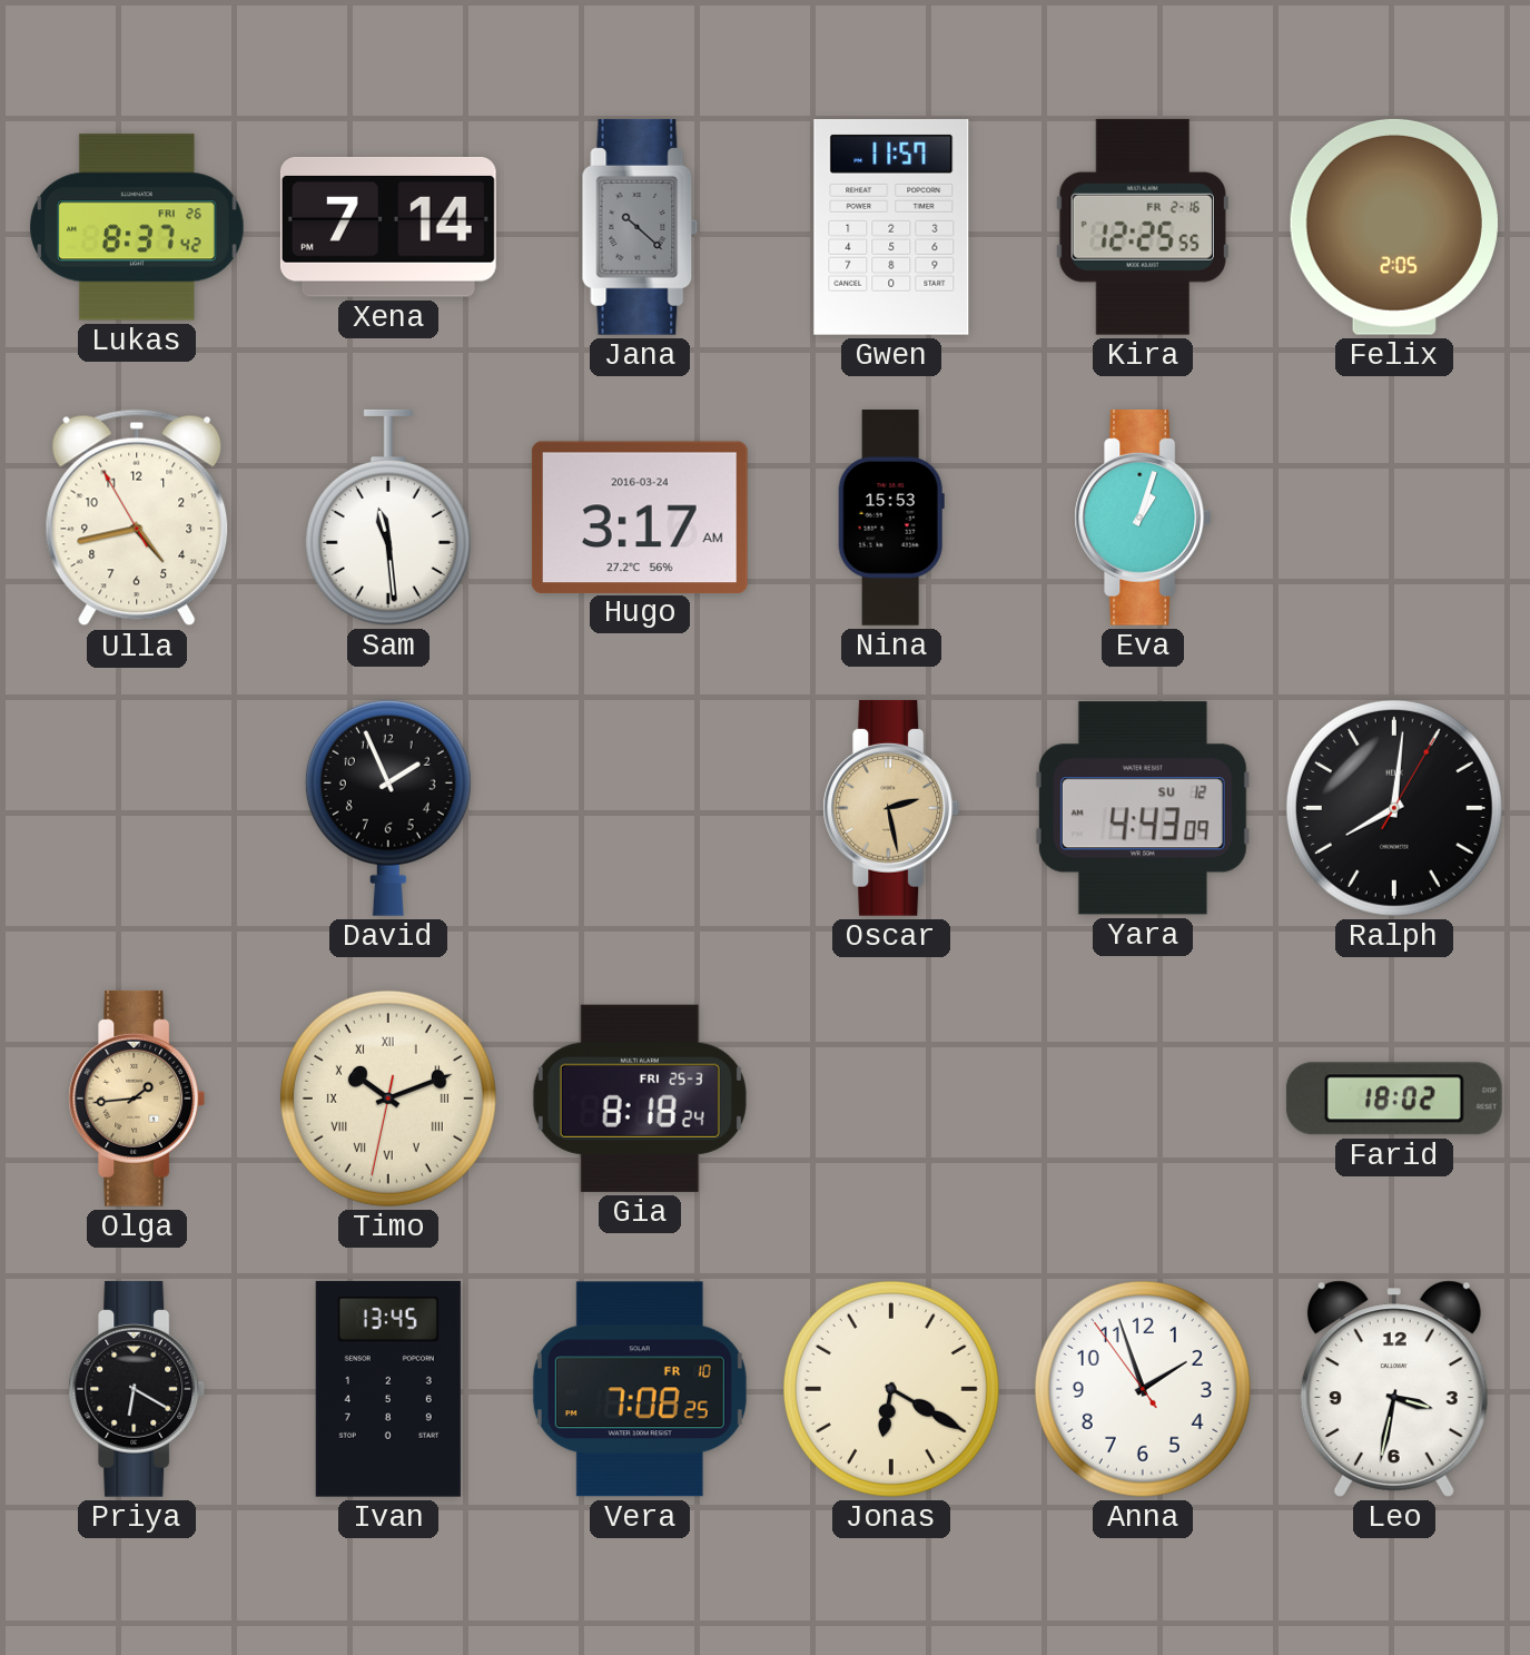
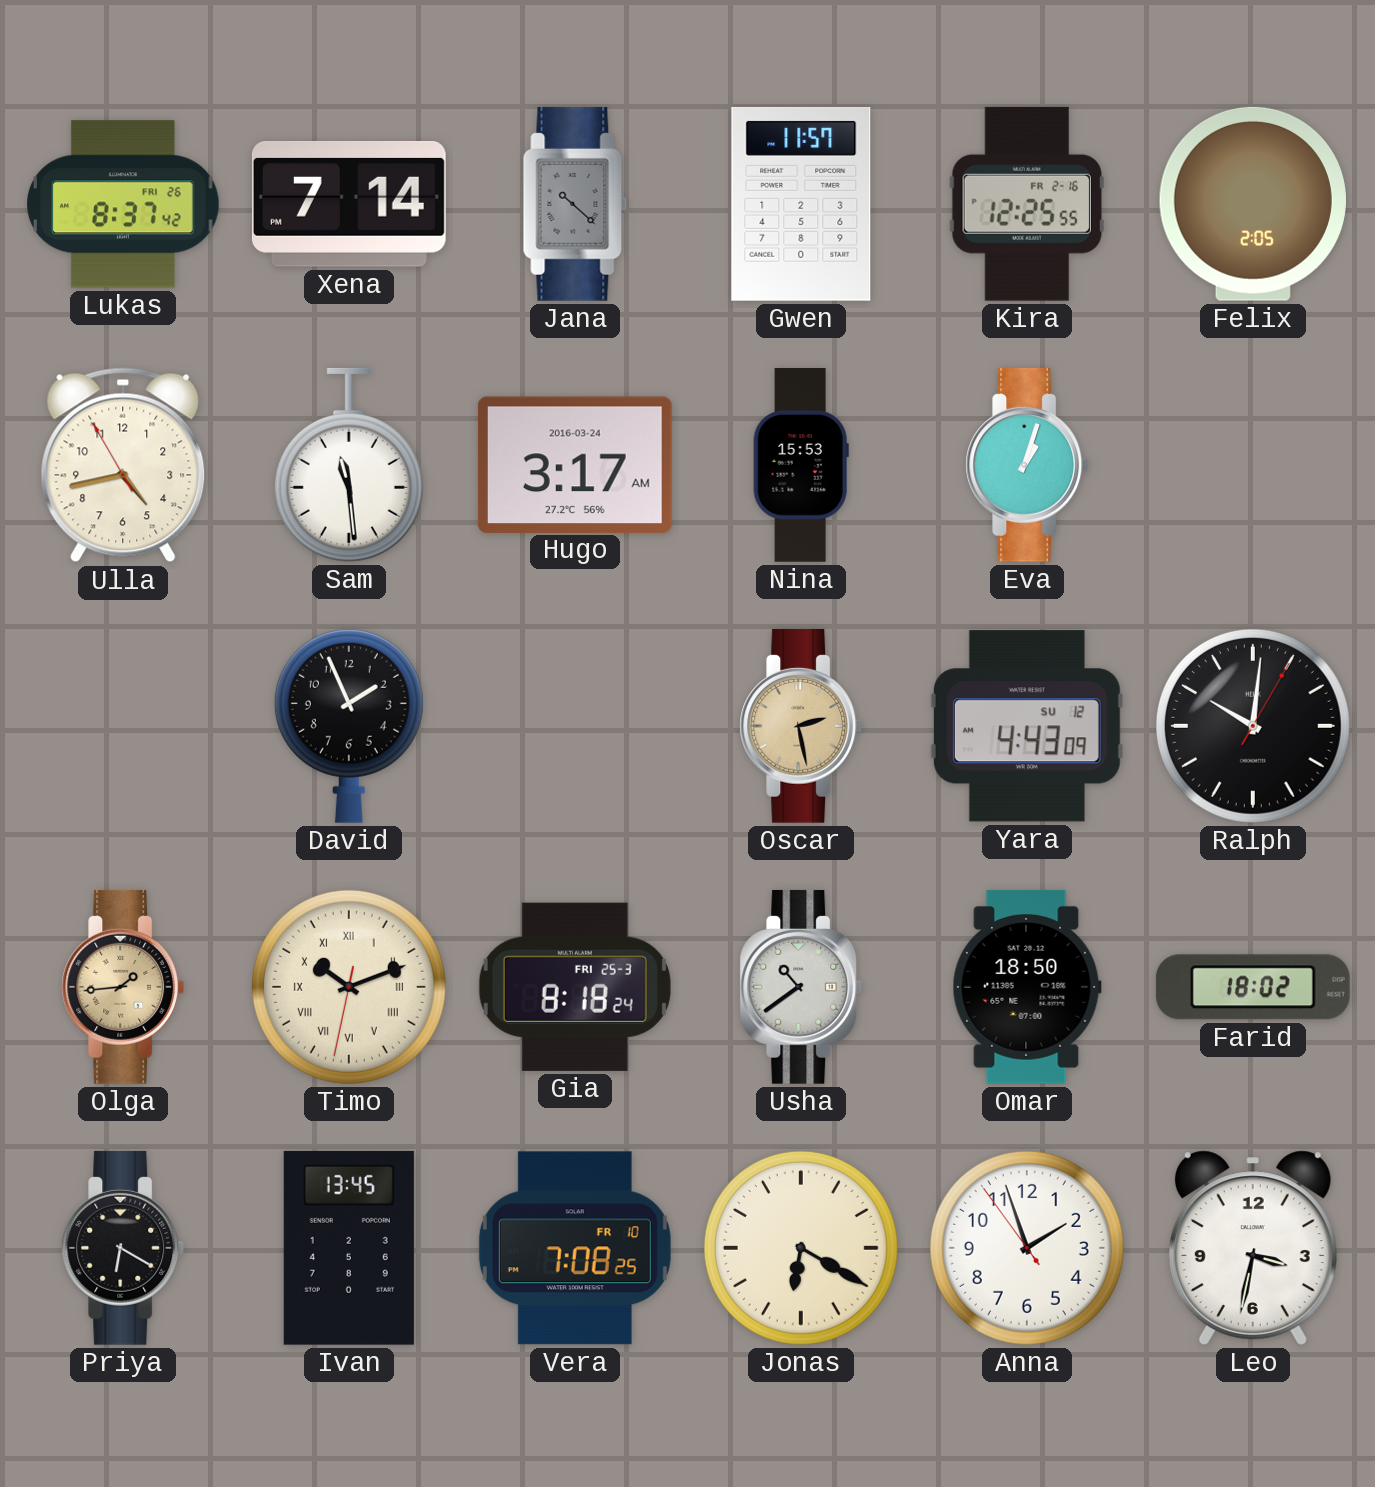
Ralph: 8:01 -> 10:01
Usha: none -> 10:39
Omar: none -> 18:50
